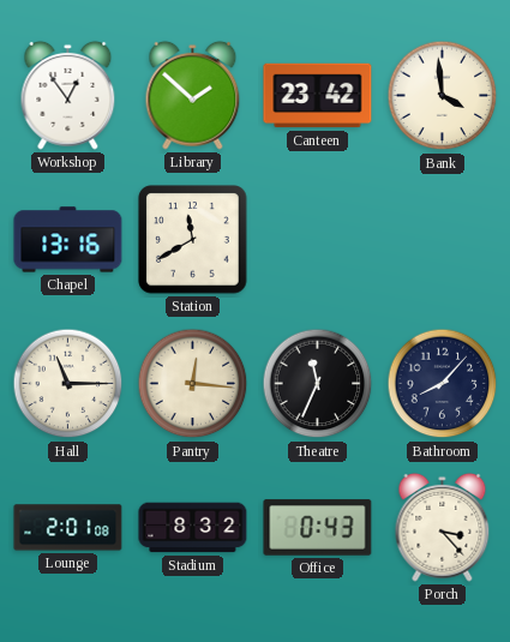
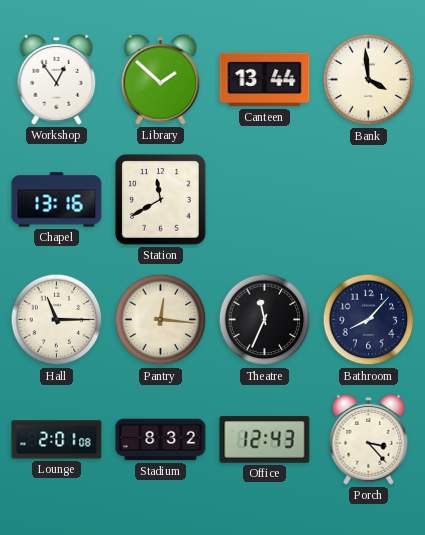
Canteen: 23:42 -> 13:44
Office: 0:43 -> 12:43
